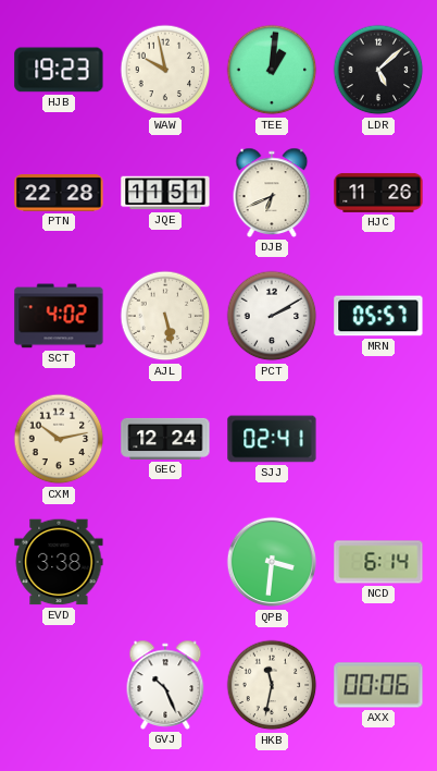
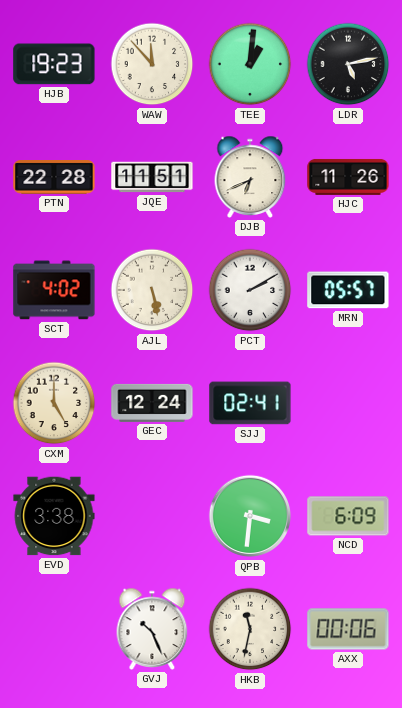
WAW: 9:58 -> 11:53
LDR: 5:08 -> 5:13
CXM: 10:13 -> 5:00
NCD: 6:14 -> 6:09
